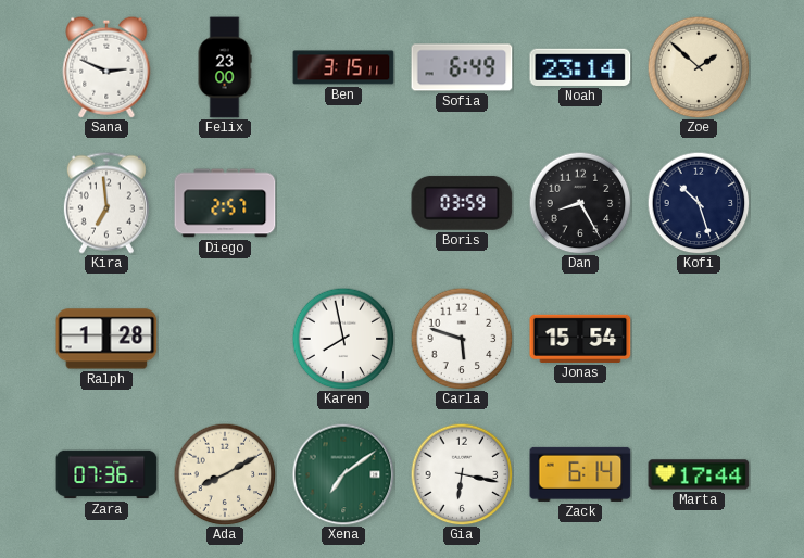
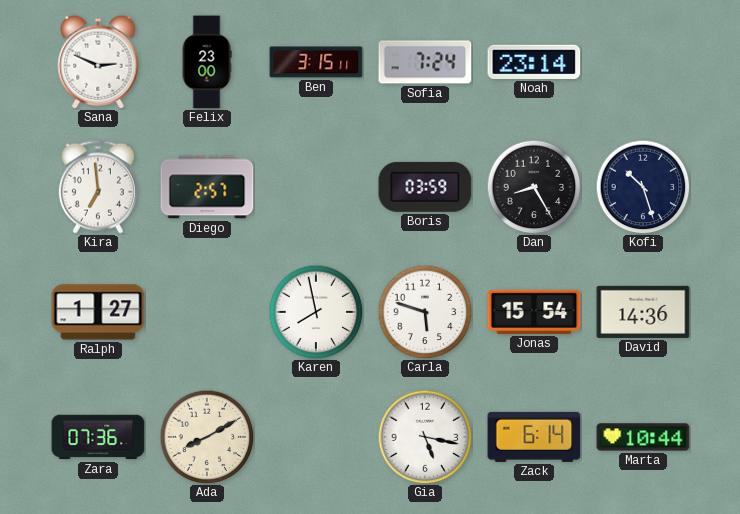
Sofia: 6:49 -> 7:24
Zoe: 1:52 -> none
Ralph: 1:28 -> 1:27
David: none -> 14:36
Xena: 7:09 -> none
Gia: 6:17 -> 5:17
Marta: 17:44 -> 10:44
